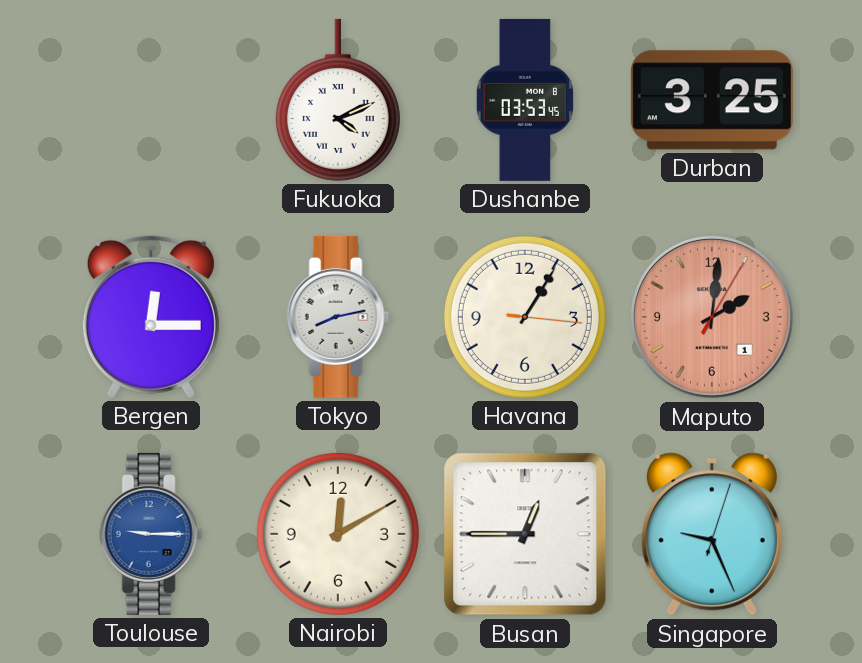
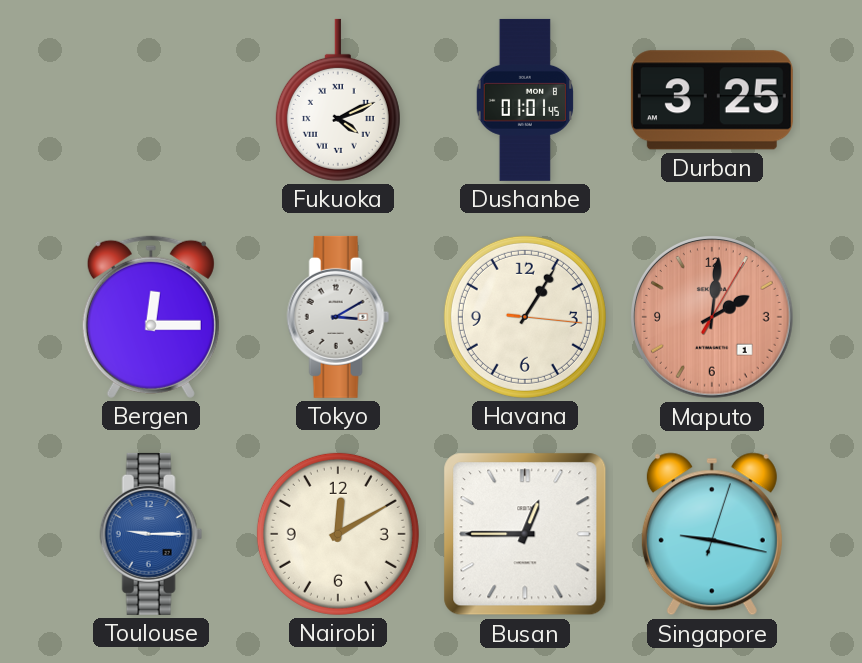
Dushanbe: 03:53 -> 01:01
Tokyo: 8:13 -> 3:10
Singapore: 9:26 -> 9:17
